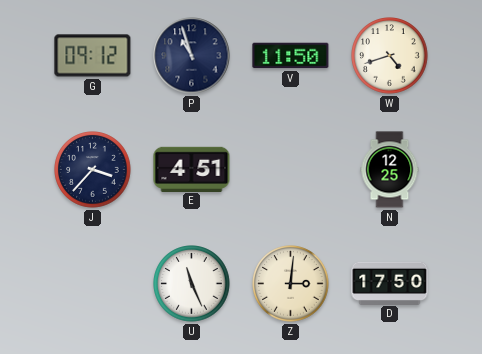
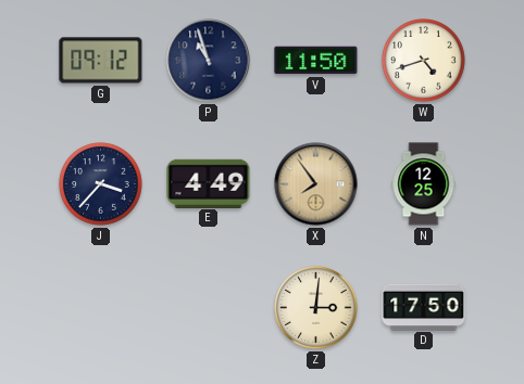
E: 4:51 -> 4:49
X: none -> 7:54
U: 11:26 -> none
